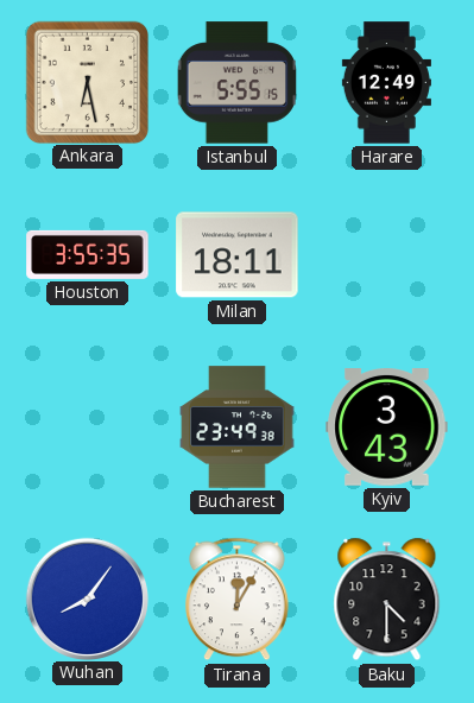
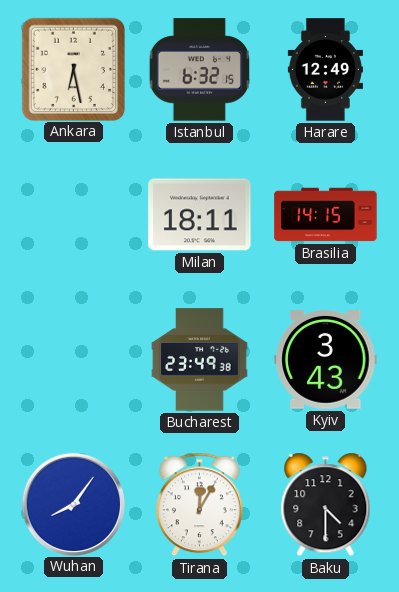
Istanbul: 5:55 -> 6:32
Houston: 3:55 -> none
Brasilia: none -> 14:15
